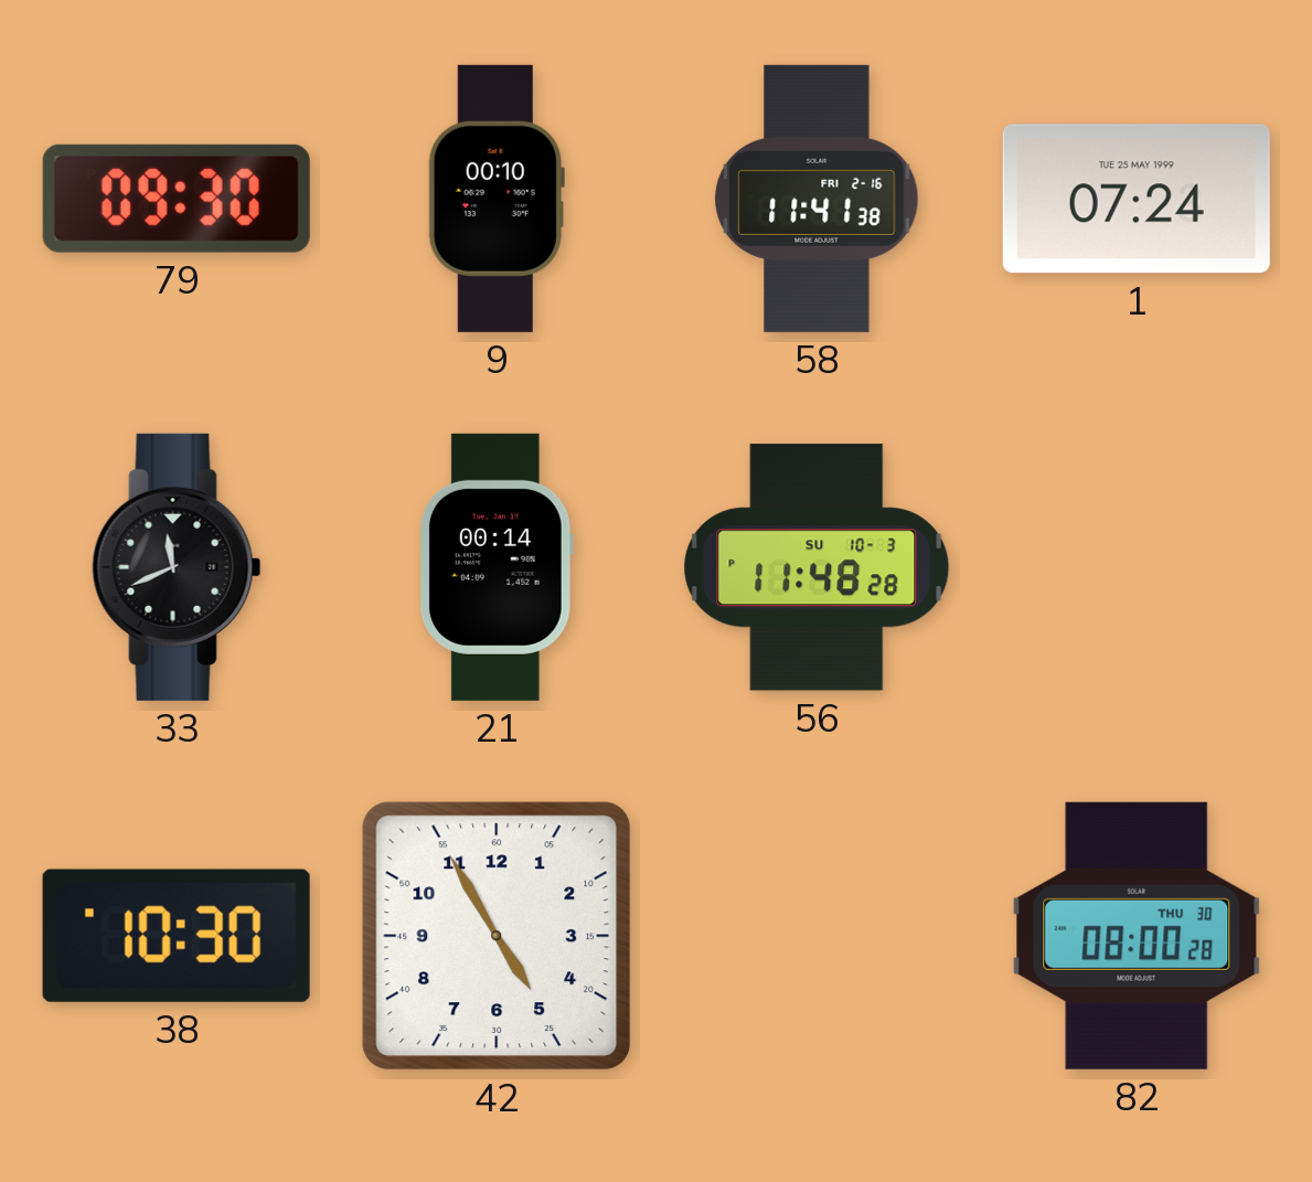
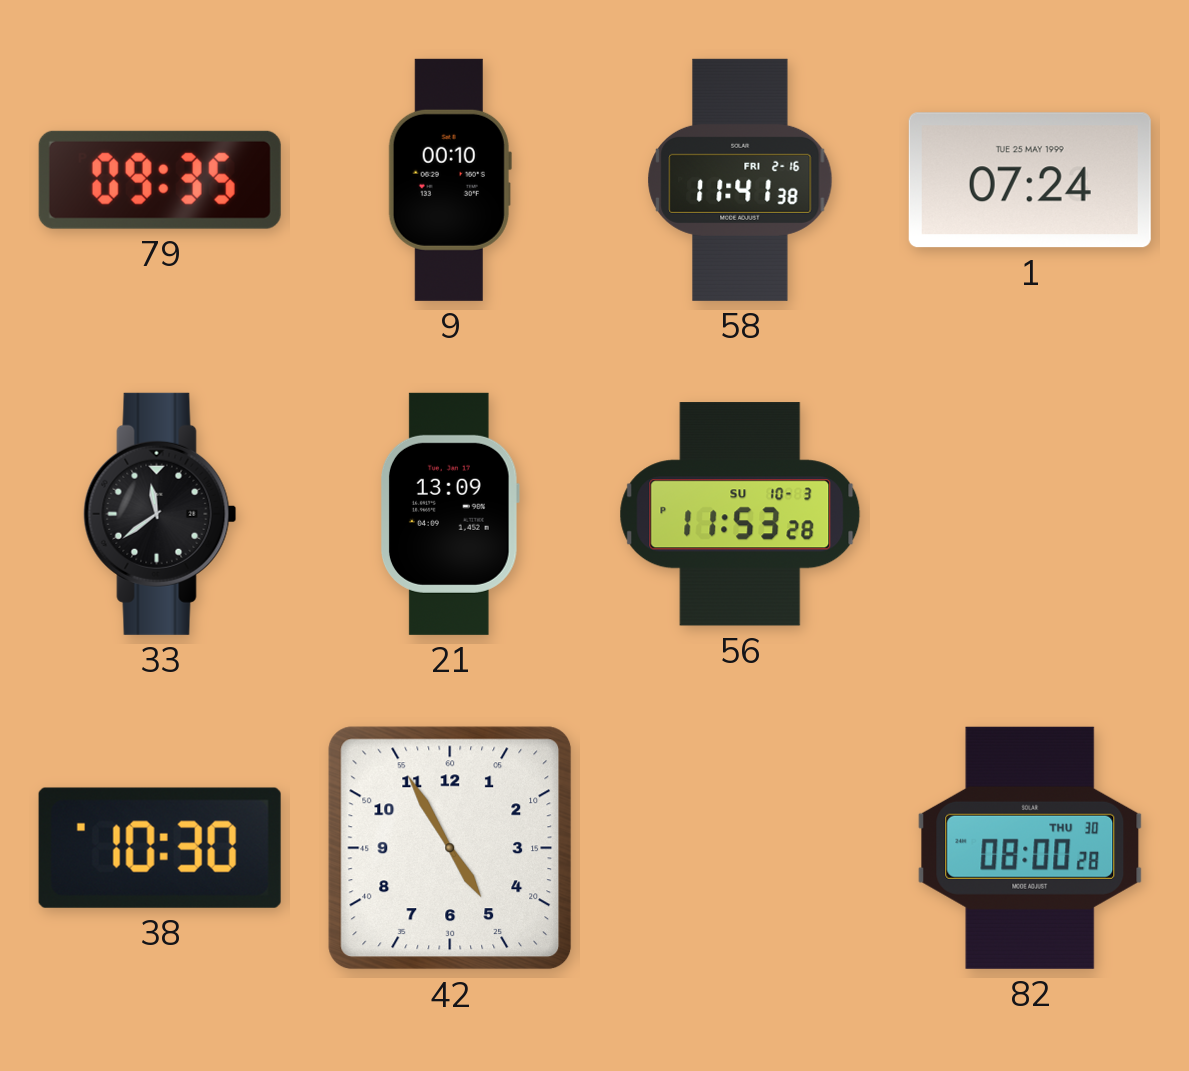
79: 09:30 -> 09:35
33: 11:41 -> 11:39
21: 00:14 -> 13:09
56: 11:48 -> 11:53
